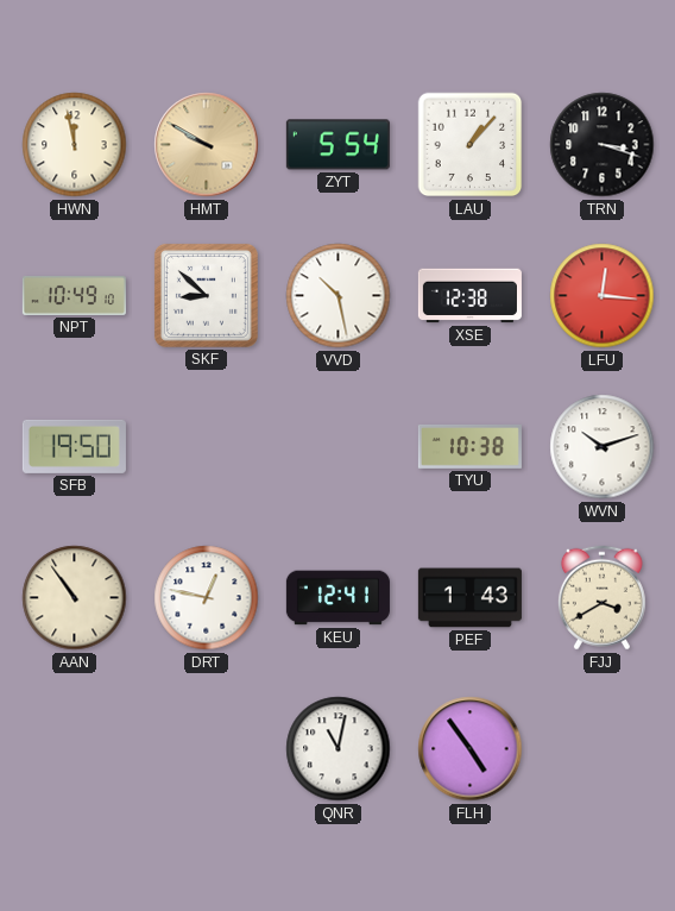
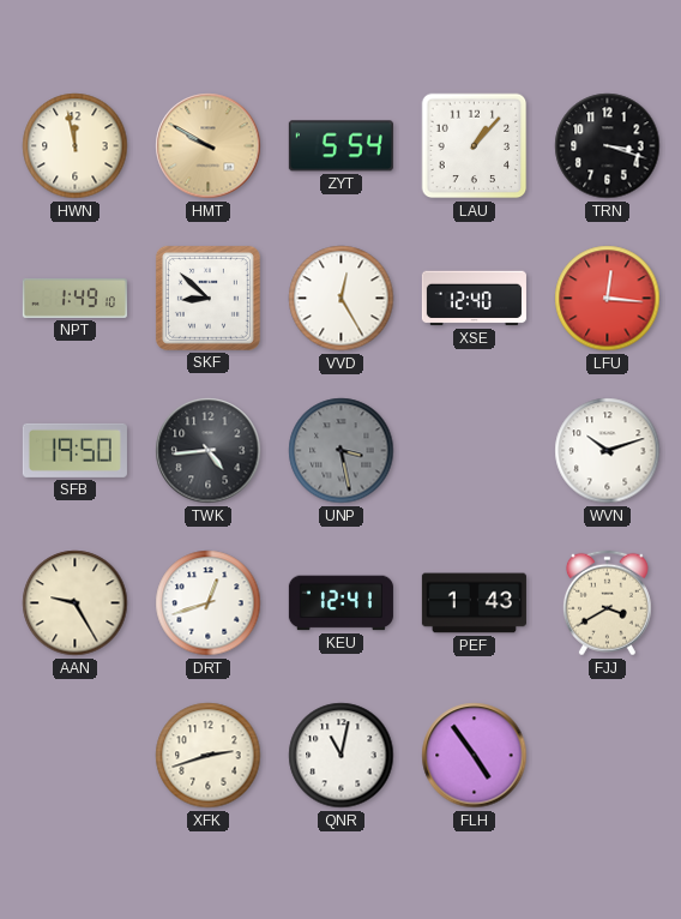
NPT: 10:49 -> 1:49
VVD: 10:28 -> 12:25
XSE: 12:38 -> 12:40
TWK: none -> 4:44
UNP: none -> 3:28
TYU: 10:38 -> none
AAN: 10:54 -> 9:25
DRT: 12:47 -> 12:42
XFK: none -> 2:42
